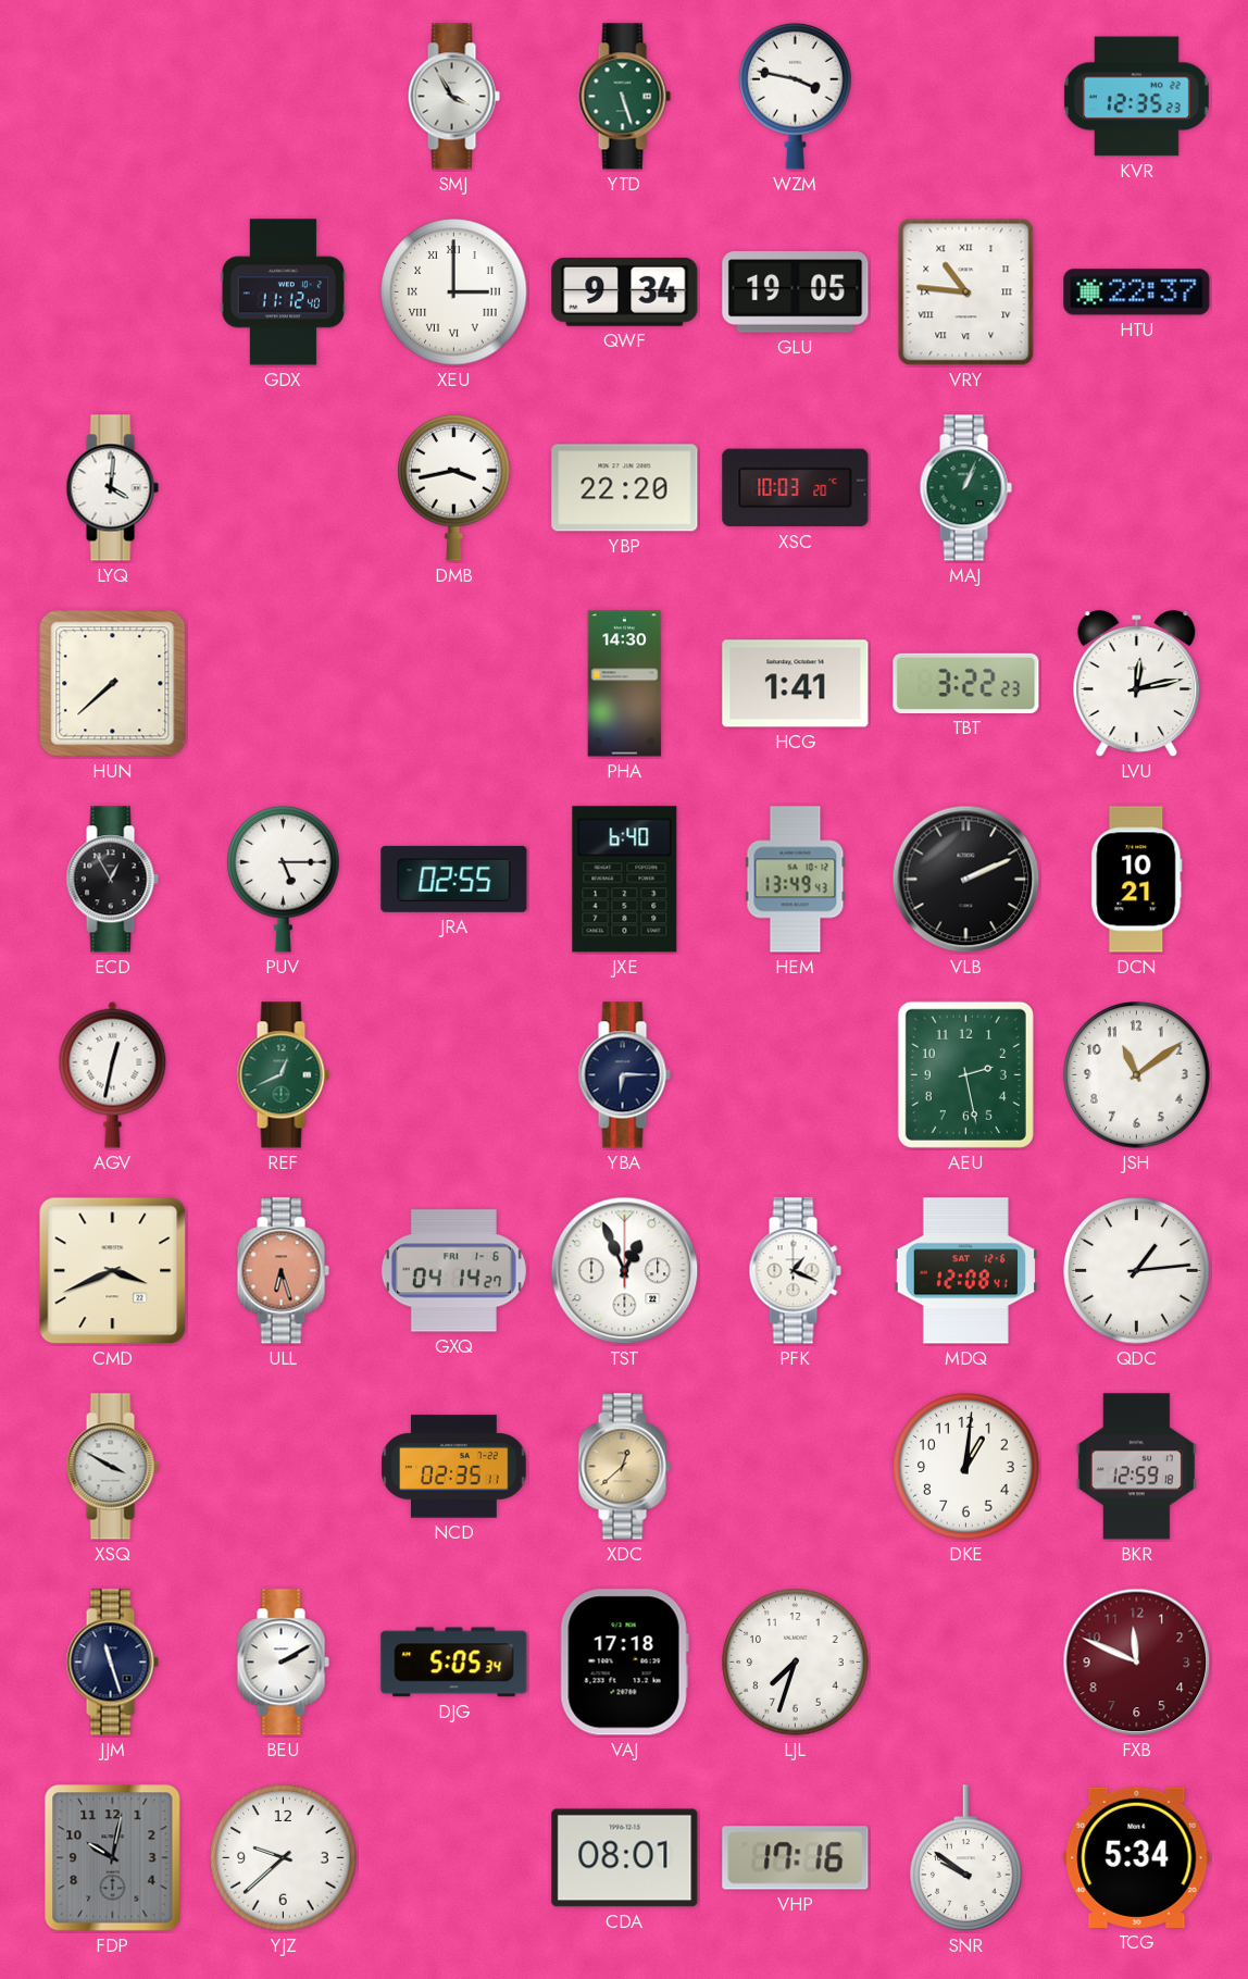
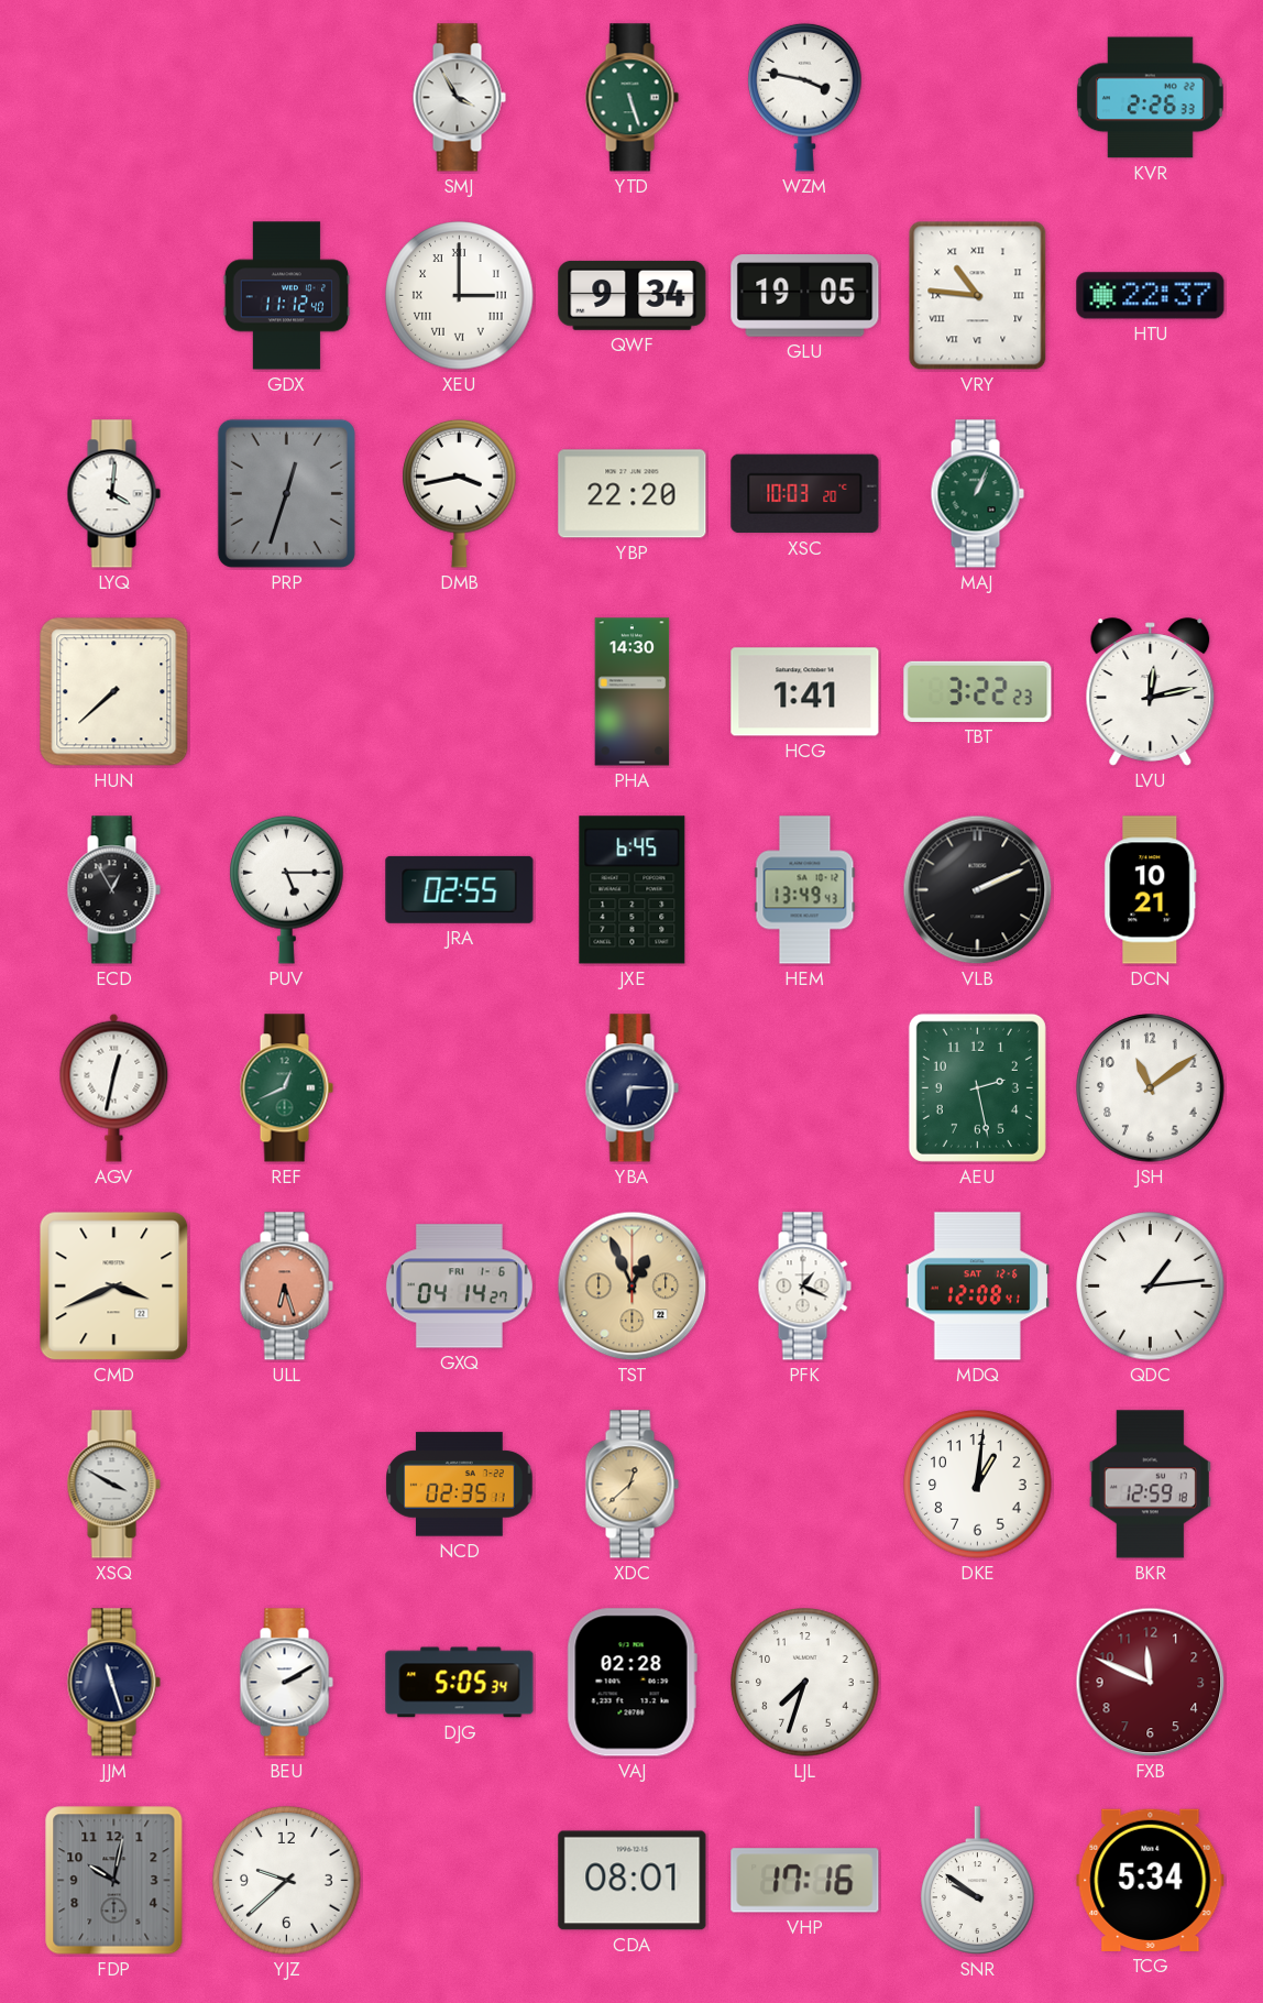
KVR: 12:35 -> 2:26
PRP: none -> 12:33
JXE: 6:40 -> 6:45
TST dial: white -> champagne
VAJ: 17:18 -> 02:28
